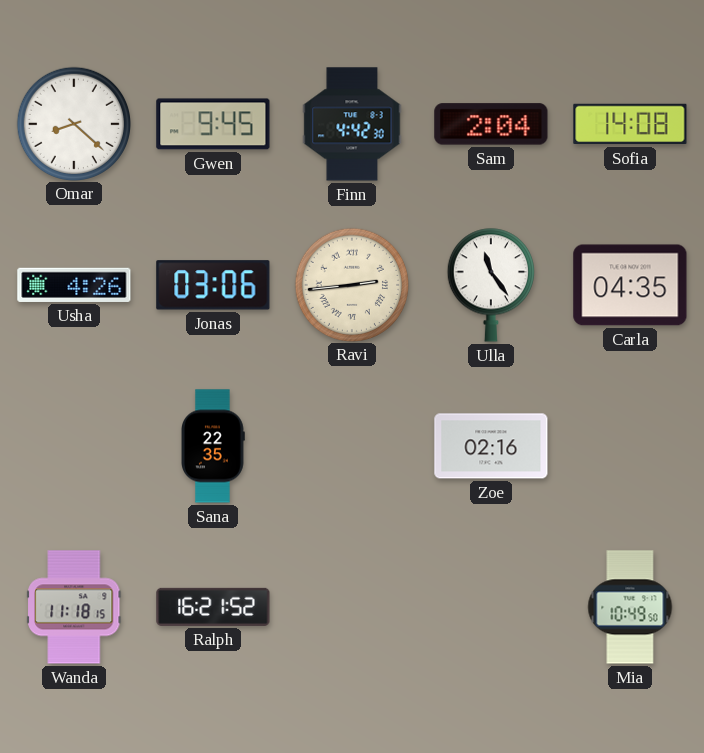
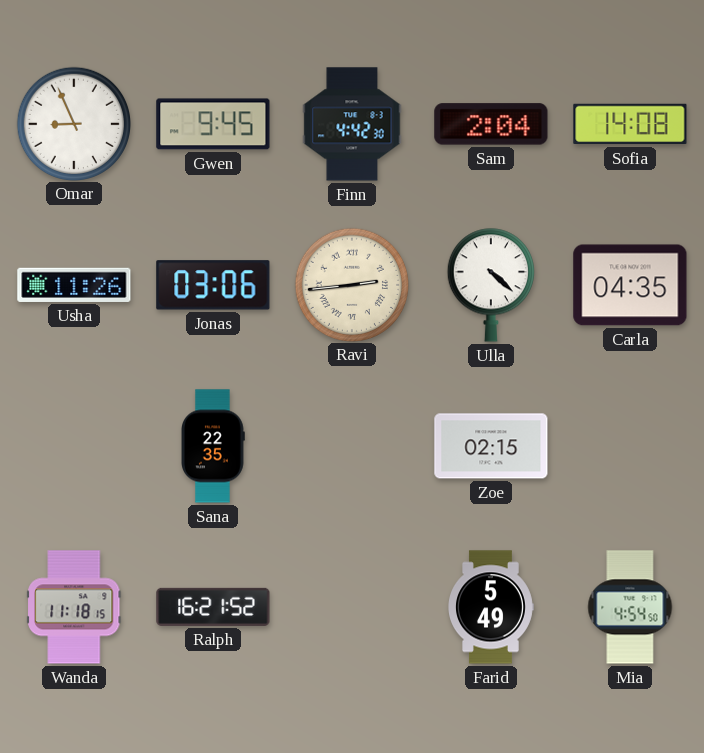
Omar: 8:22 -> 8:56
Usha: 4:26 -> 11:26
Ulla: 11:24 -> 4:22
Zoe: 02:16 -> 02:15
Farid: none -> 5:49
Mia: 10:49 -> 4:54
